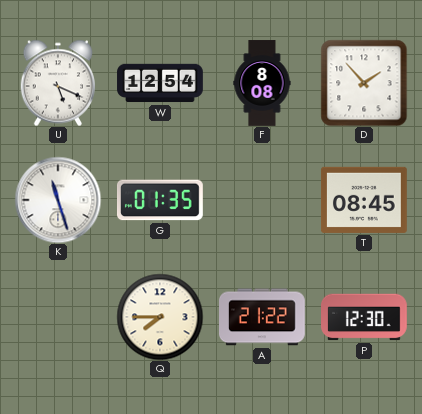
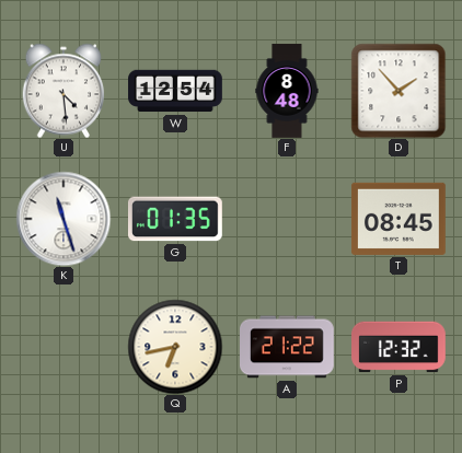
U: 5:19 -> 4:29
F: 8:08 -> 8:48
Q: 7:45 -> 6:43
P: 12:30 -> 12:32
